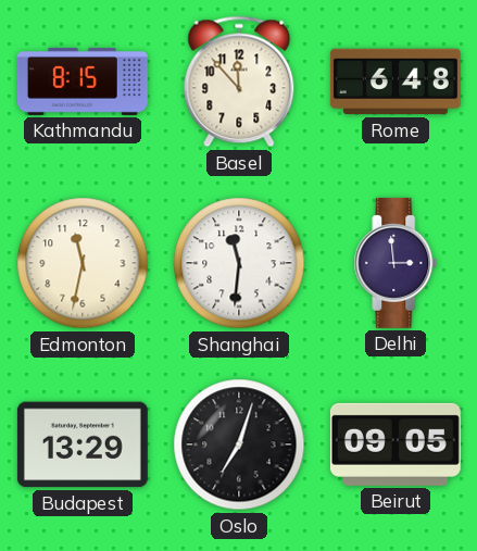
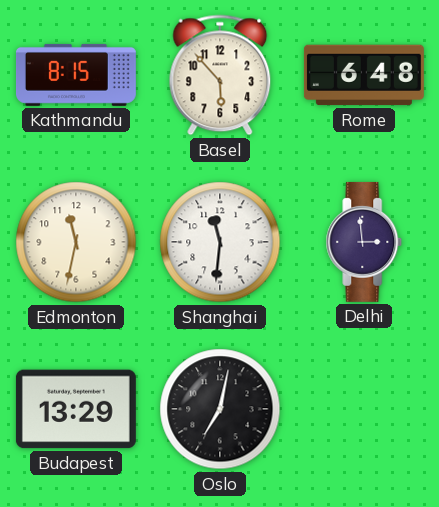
Basel: 11:53 -> 5:53
Oslo: 7:03 -> 7:02
Beirut: 09:05 -> none
